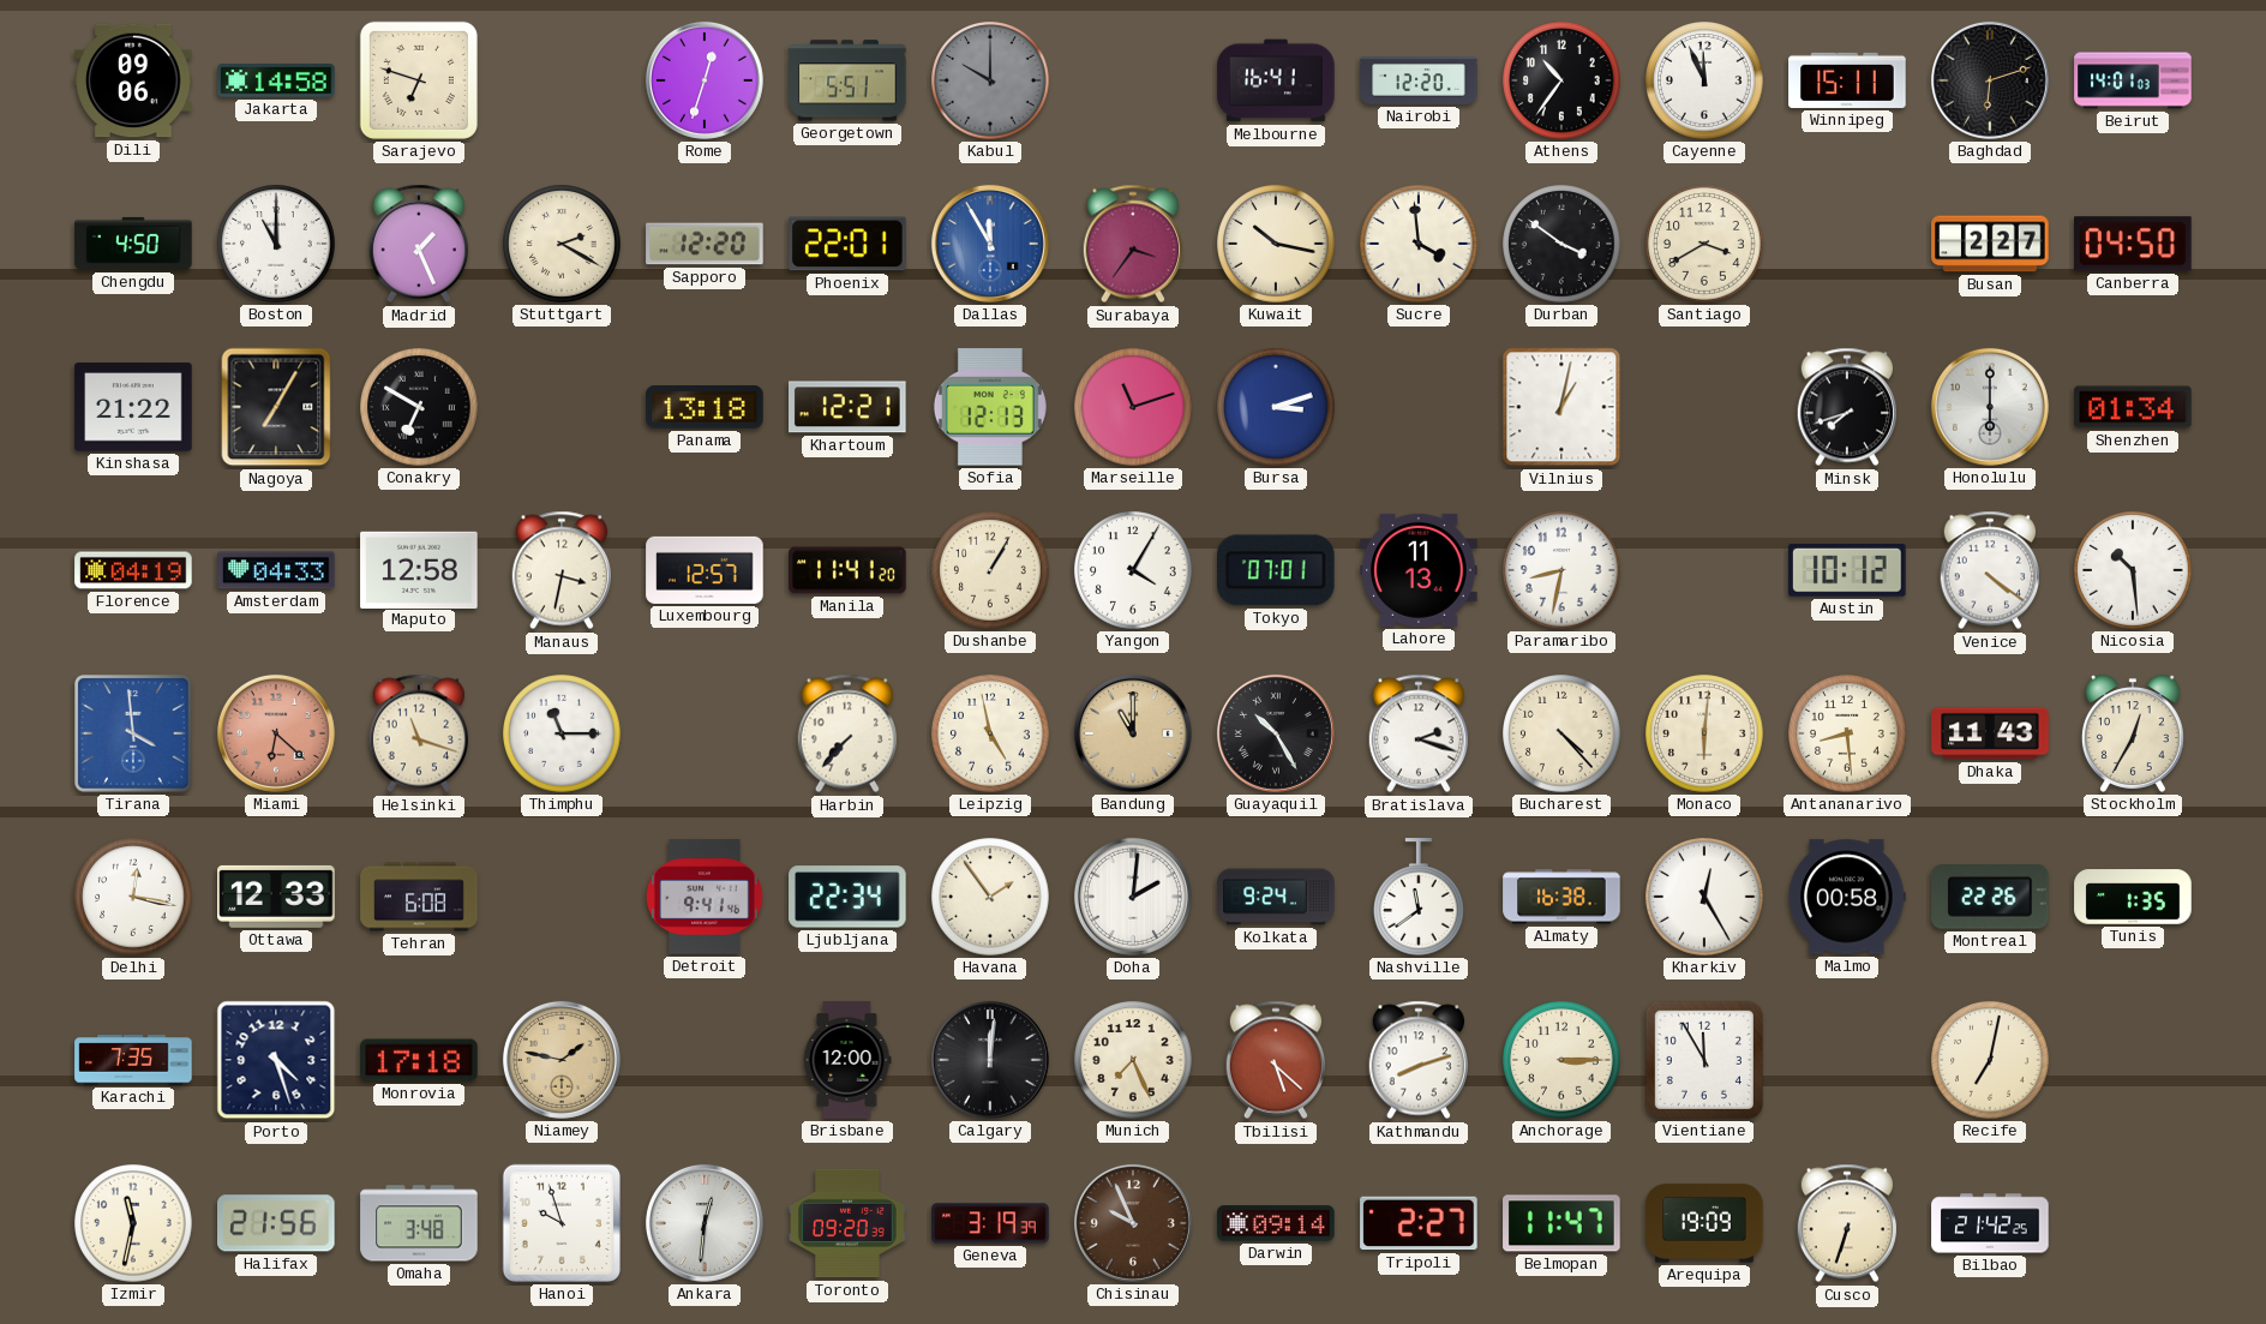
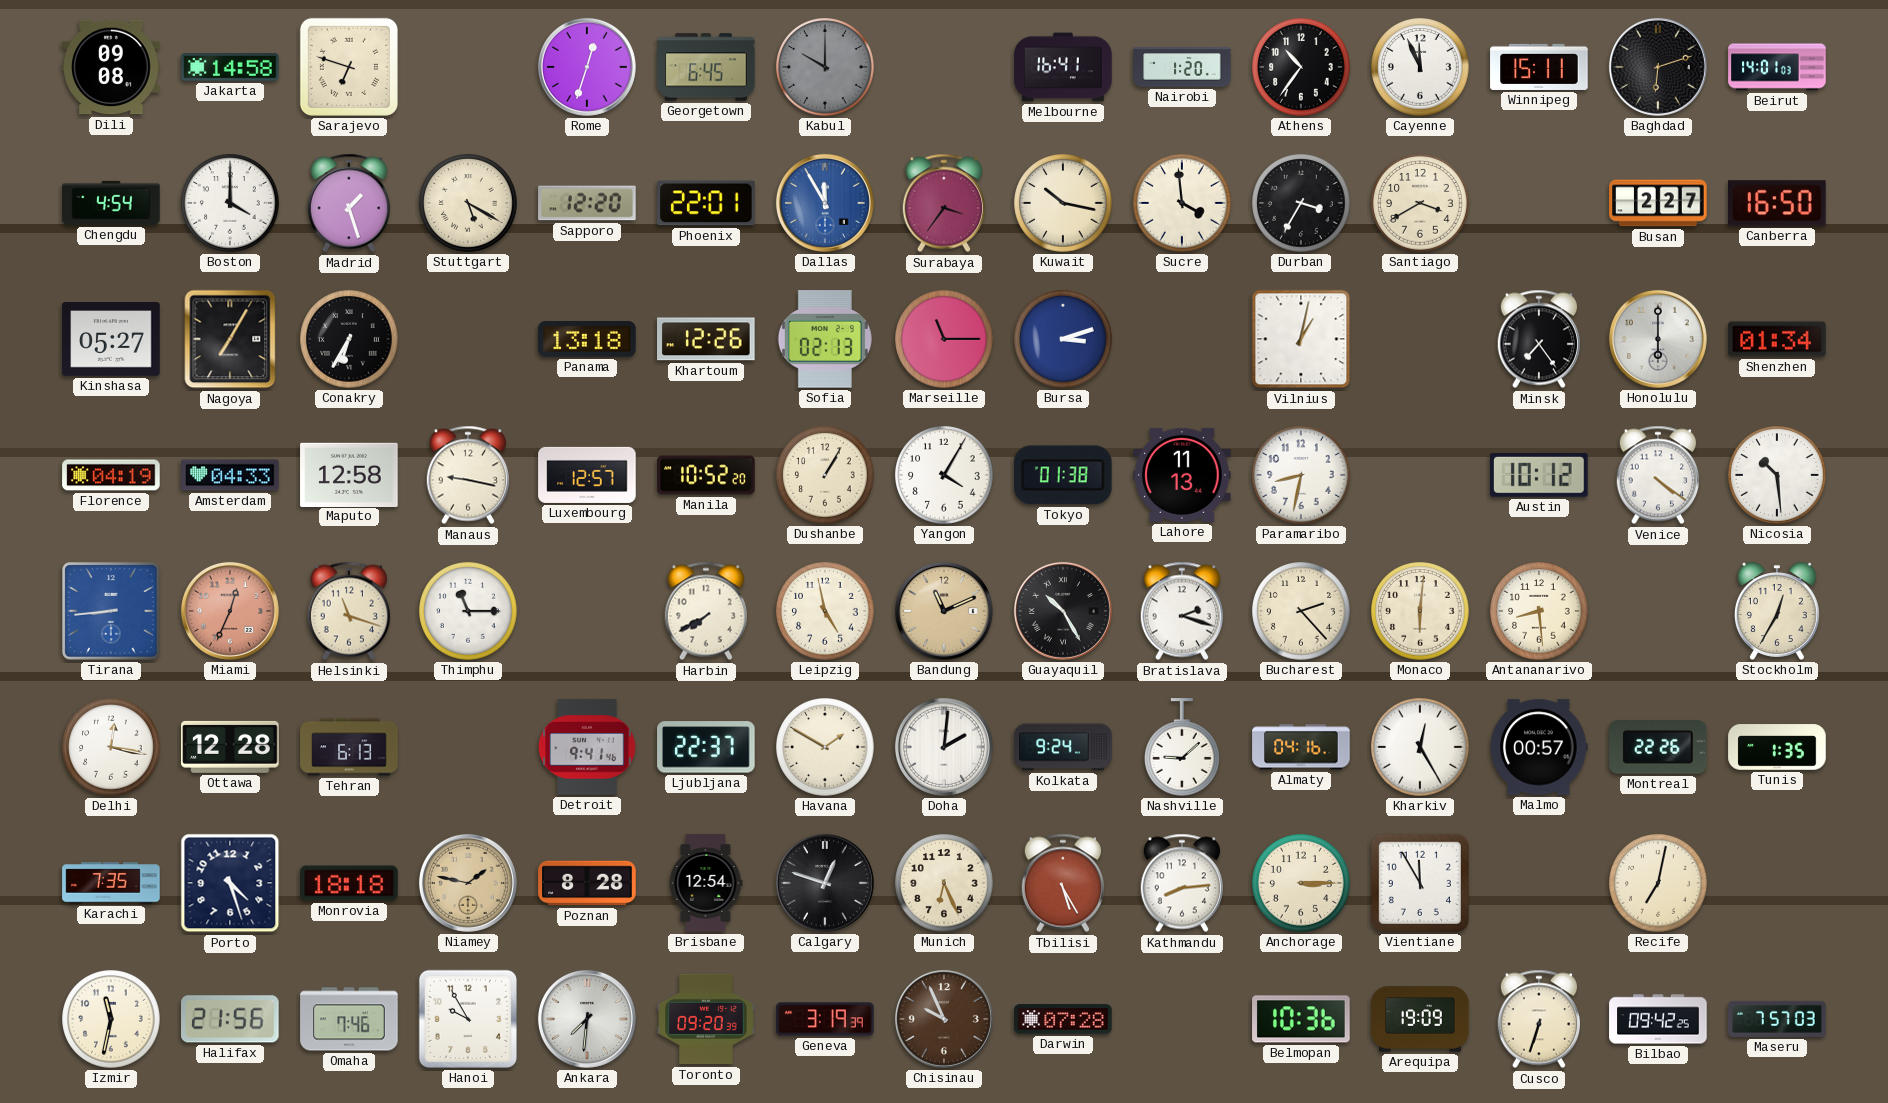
Dili: 09:06 -> 09:08
Georgetown: 5:51 -> 6:45
Nairobi: 12:20 -> 1:20
Chengdu: 4:50 -> 4:54
Boston: 11:00 -> 4:00
Madrid: 1:26 -> 1:27
Stuttgart: 2:20 -> 5:20
Durban: 3:51 -> 3:35
Canberra: 04:50 -> 16:50
Kinshasa: 21:22 -> 05:27
Conakry: 6:50 -> 6:35
Khartoum: 12:21 -> 12:26
Sofia: 12:13 -> 02:13
Marseille: 11:12 -> 11:15
Minsk: 7:42 -> 7:24
Manaus: 3:32 -> 9:17
Manila: 11:41 -> 10:52
Tokyo: 07:01 -> 01:38
Tirana: 3:59 -> 8:44
Miami: 6:22 -> 12:34
Harbin: 7:37 -> 7:40
Bandung: 11:00 -> 11:11
Bucharest: 4:23 -> 2:23
Dhaka: 11:43 -> none
Ottawa: 12:33 -> 12:28
Tehran: 6:08 -> 6:13
Ljubljana: 22:34 -> 22:37
Havana: 1:54 -> 1:50
Nashville: 11:39 -> 9:08
Almaty: 16:38 -> 04:16
Malmo: 00:58 -> 00:57
Monrovia: 17:18 -> 18:18
Poznan: none -> 8:28
Brisbane: 12:00 -> 12:54
Calgary: 12:01 -> 12:48
Munich: 7:26 -> 6:26
Tbilisi: 5:22 -> 5:25
Kathmandu: 8:12 -> 8:14
Omaha: 3:48 -> 7:46
Hanoi: 9:57 -> 9:55
Ankara: 12:31 -> 7:31
Darwin: 09:14 -> 07:28
Tripoli: 2:27 -> none
Belmopan: 11:47 -> 10:36
Bilbao: 21:42 -> 09:42
Maseru: none -> 7:57
